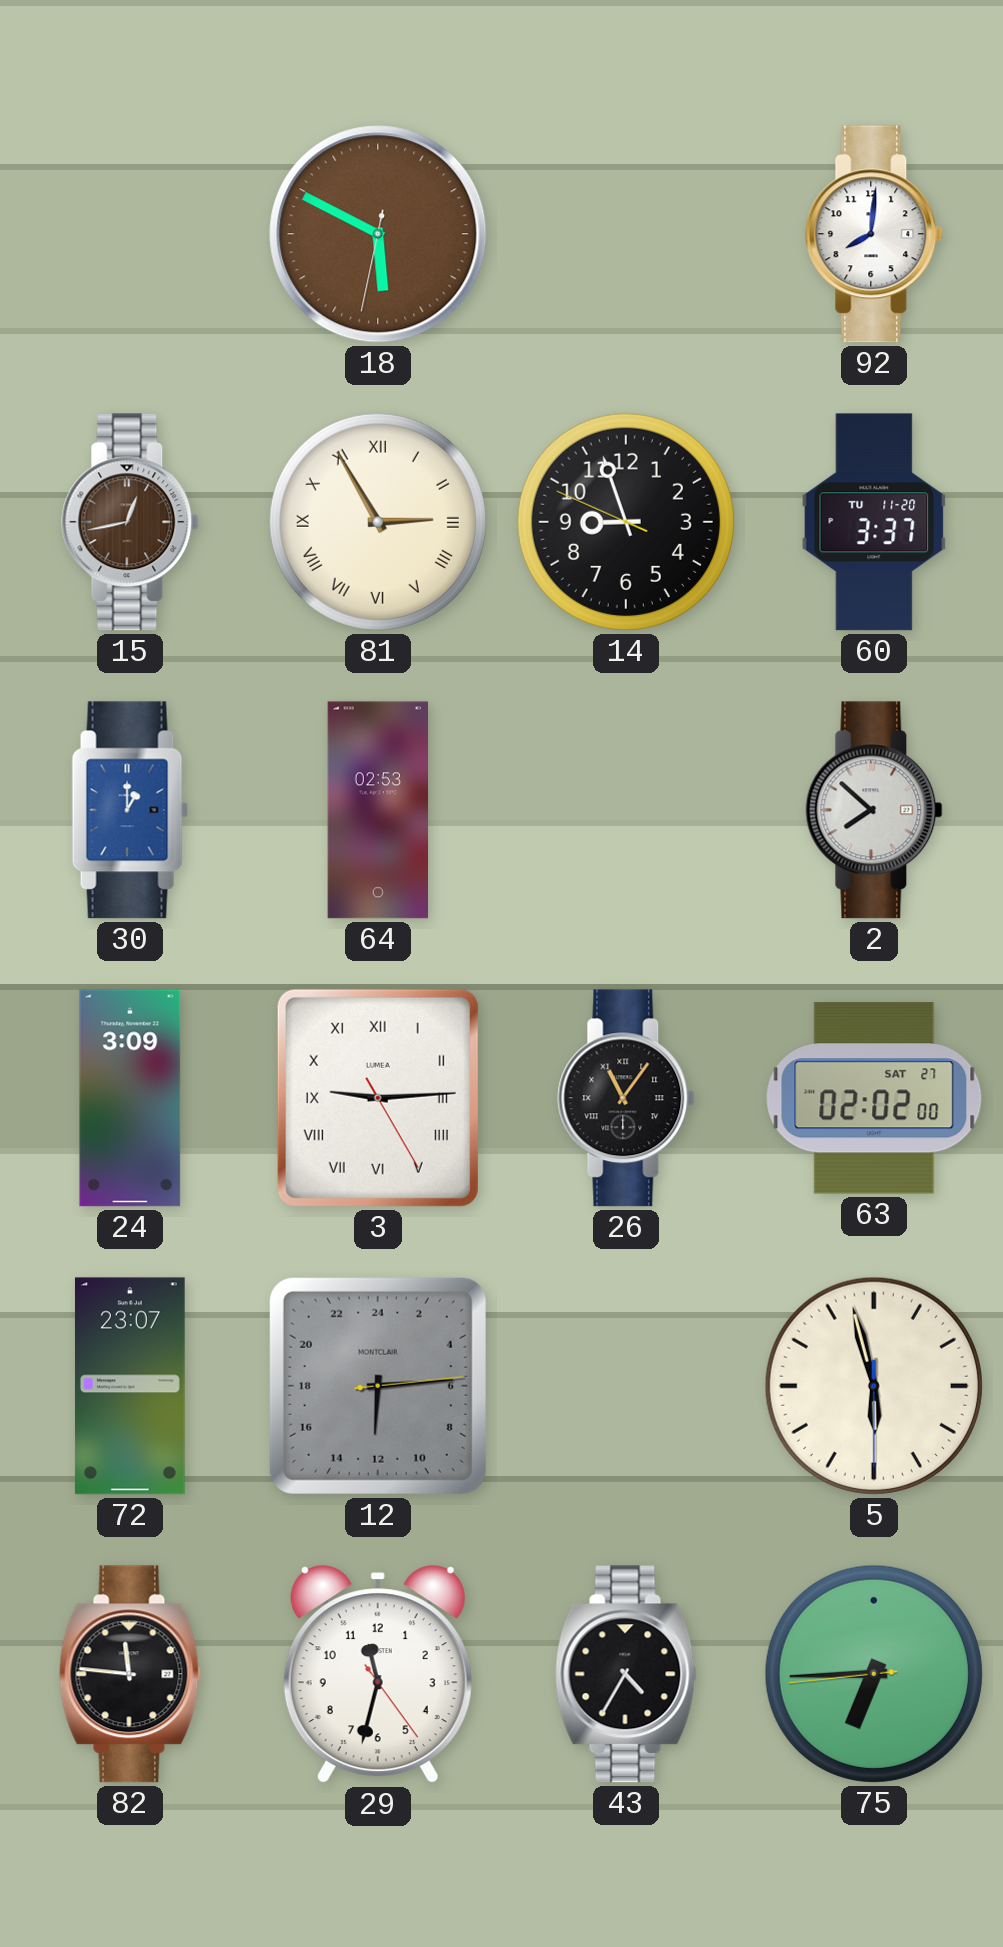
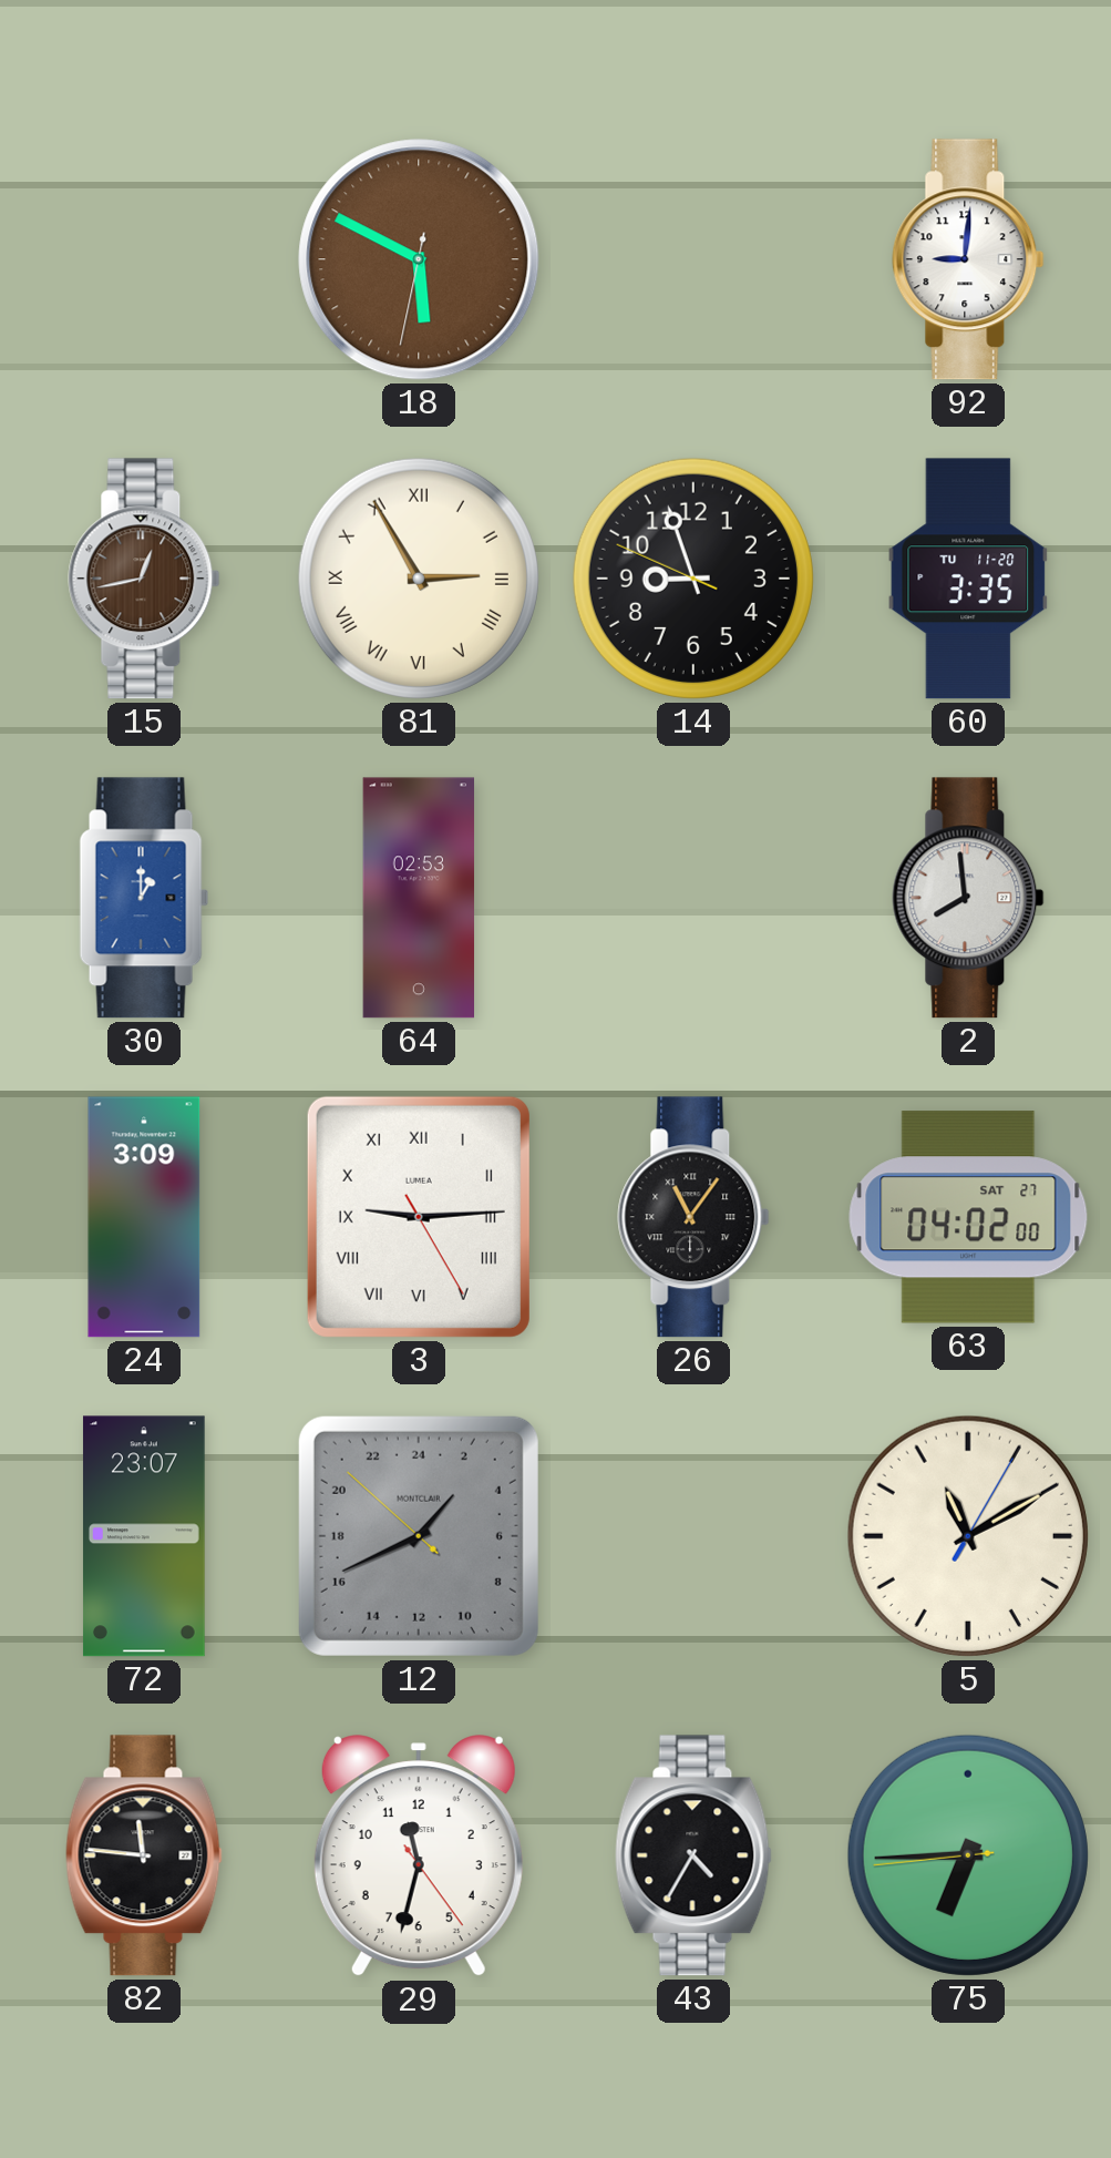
92: 8:01 -> 9:01
60: 3:37 -> 3:35
2: 7:52 -> 7:59
63: 02:02 -> 04:02
12: 12:14 -> 2:40
5: 5:57 -> 11:10
